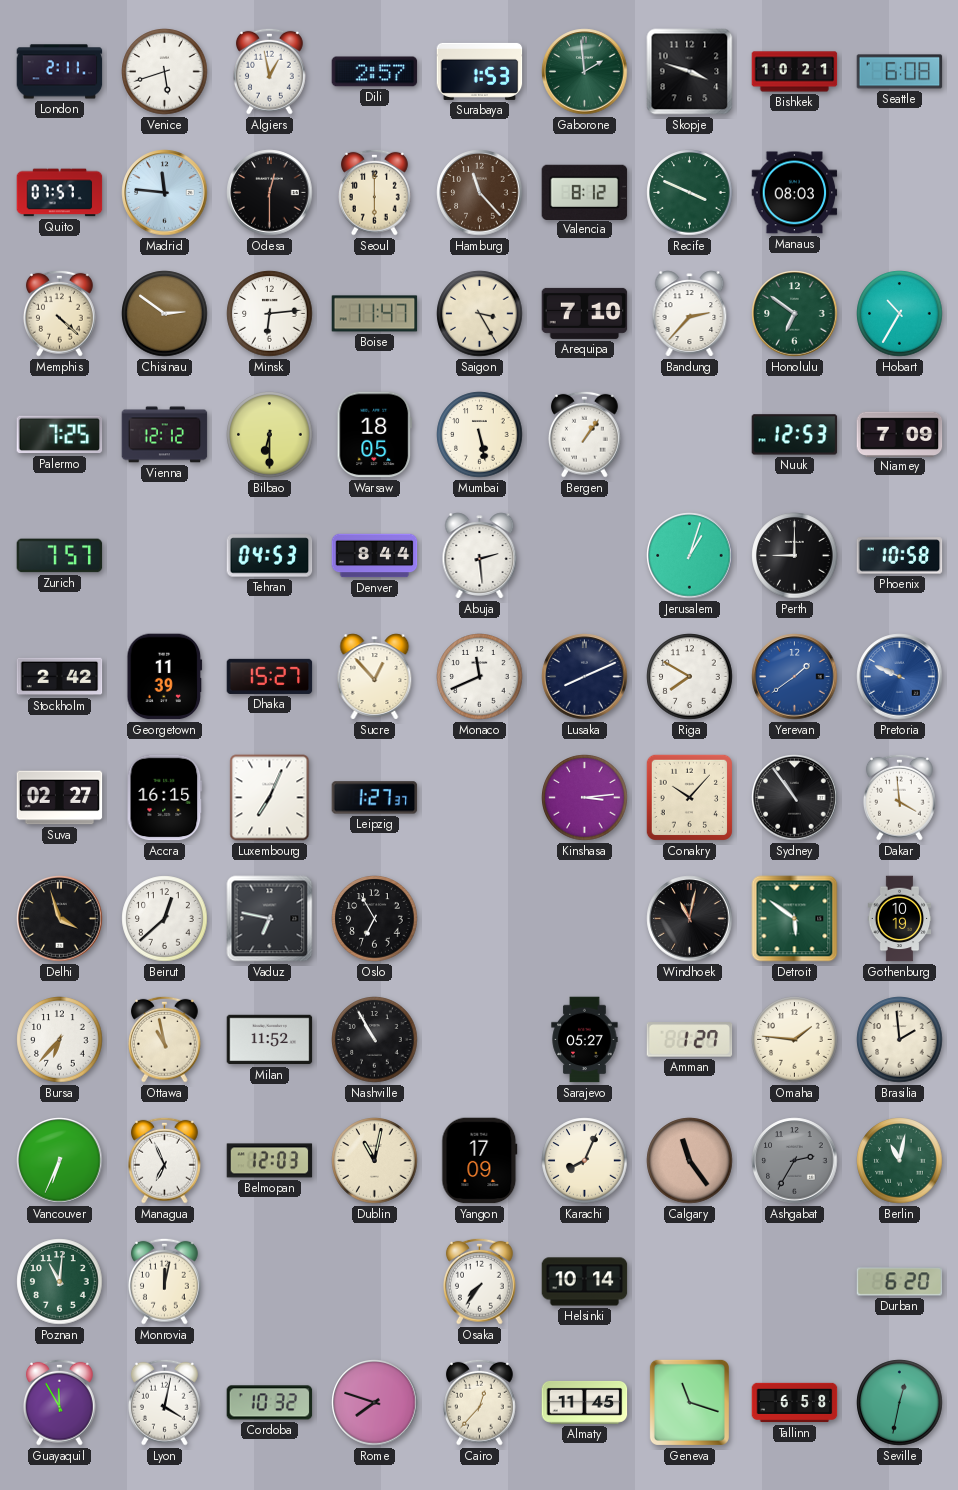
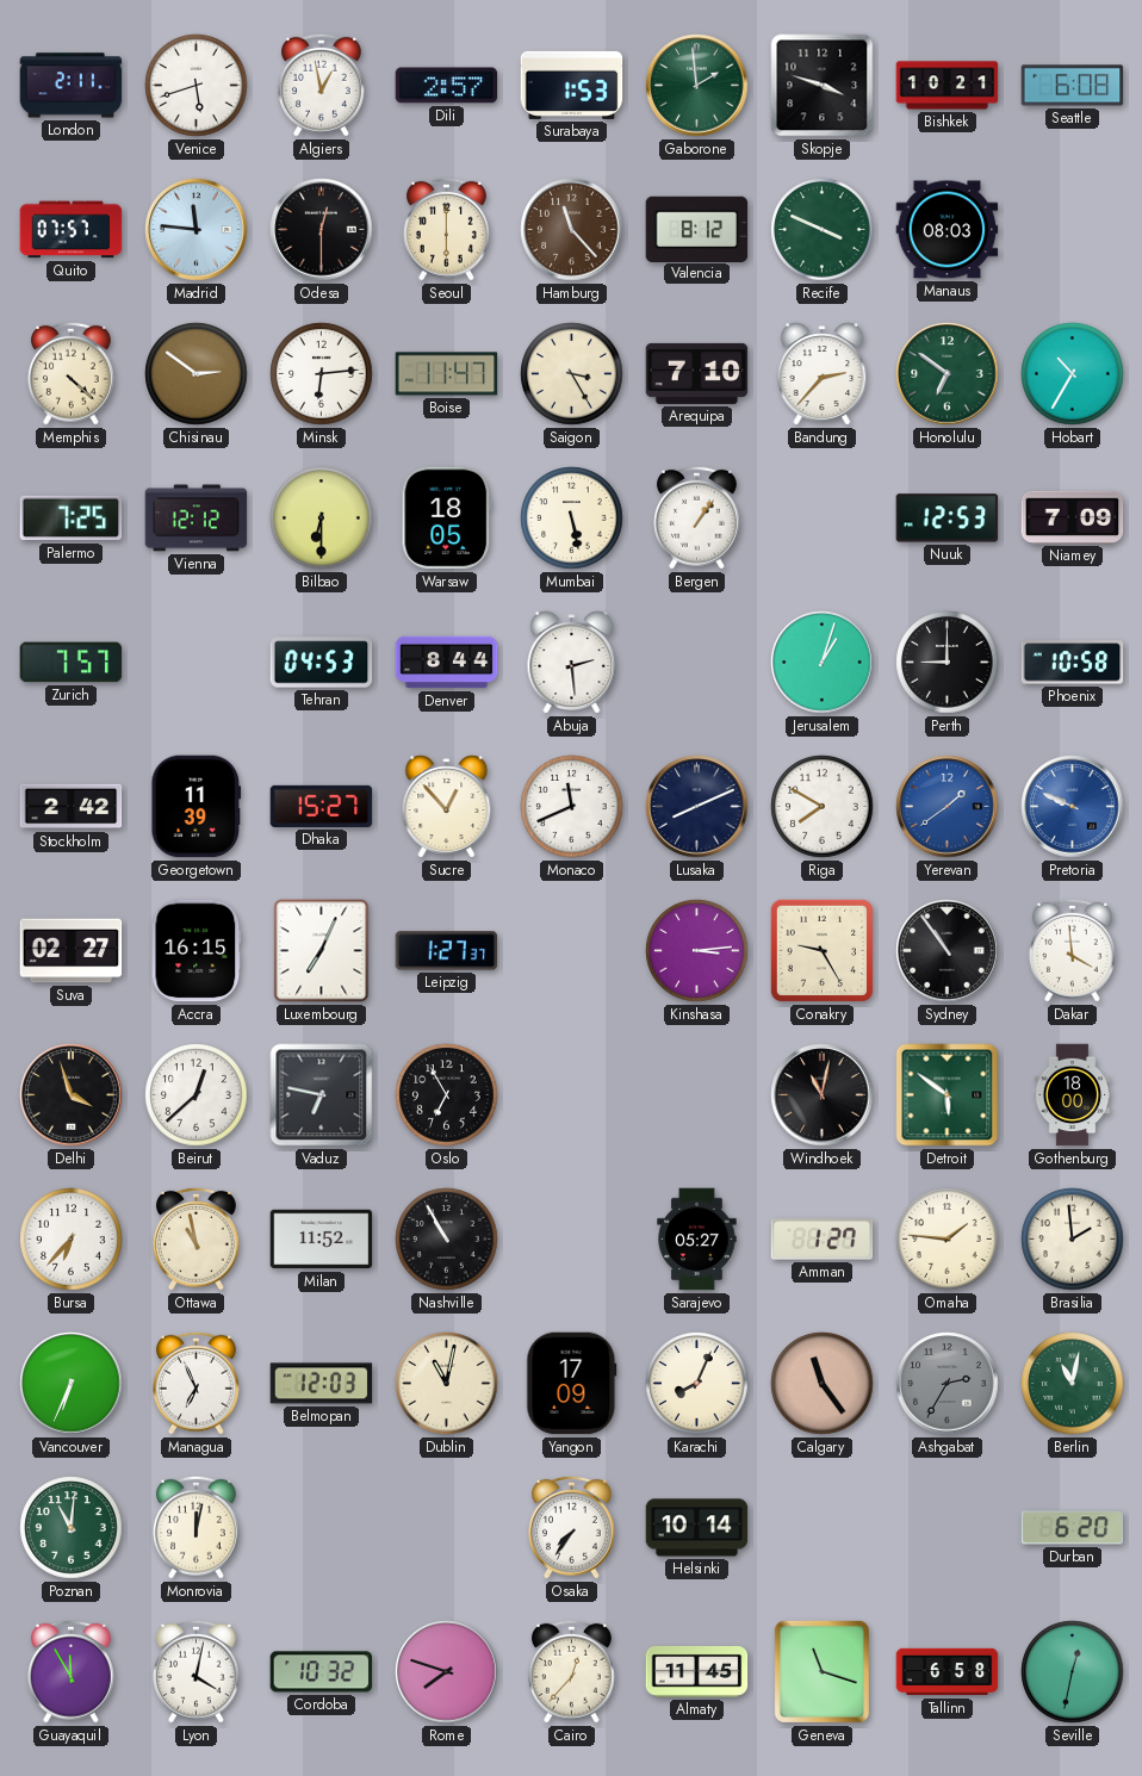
Conakry: 10:07 -> 9:25
Gothenburg: 10:19 -> 18:00
